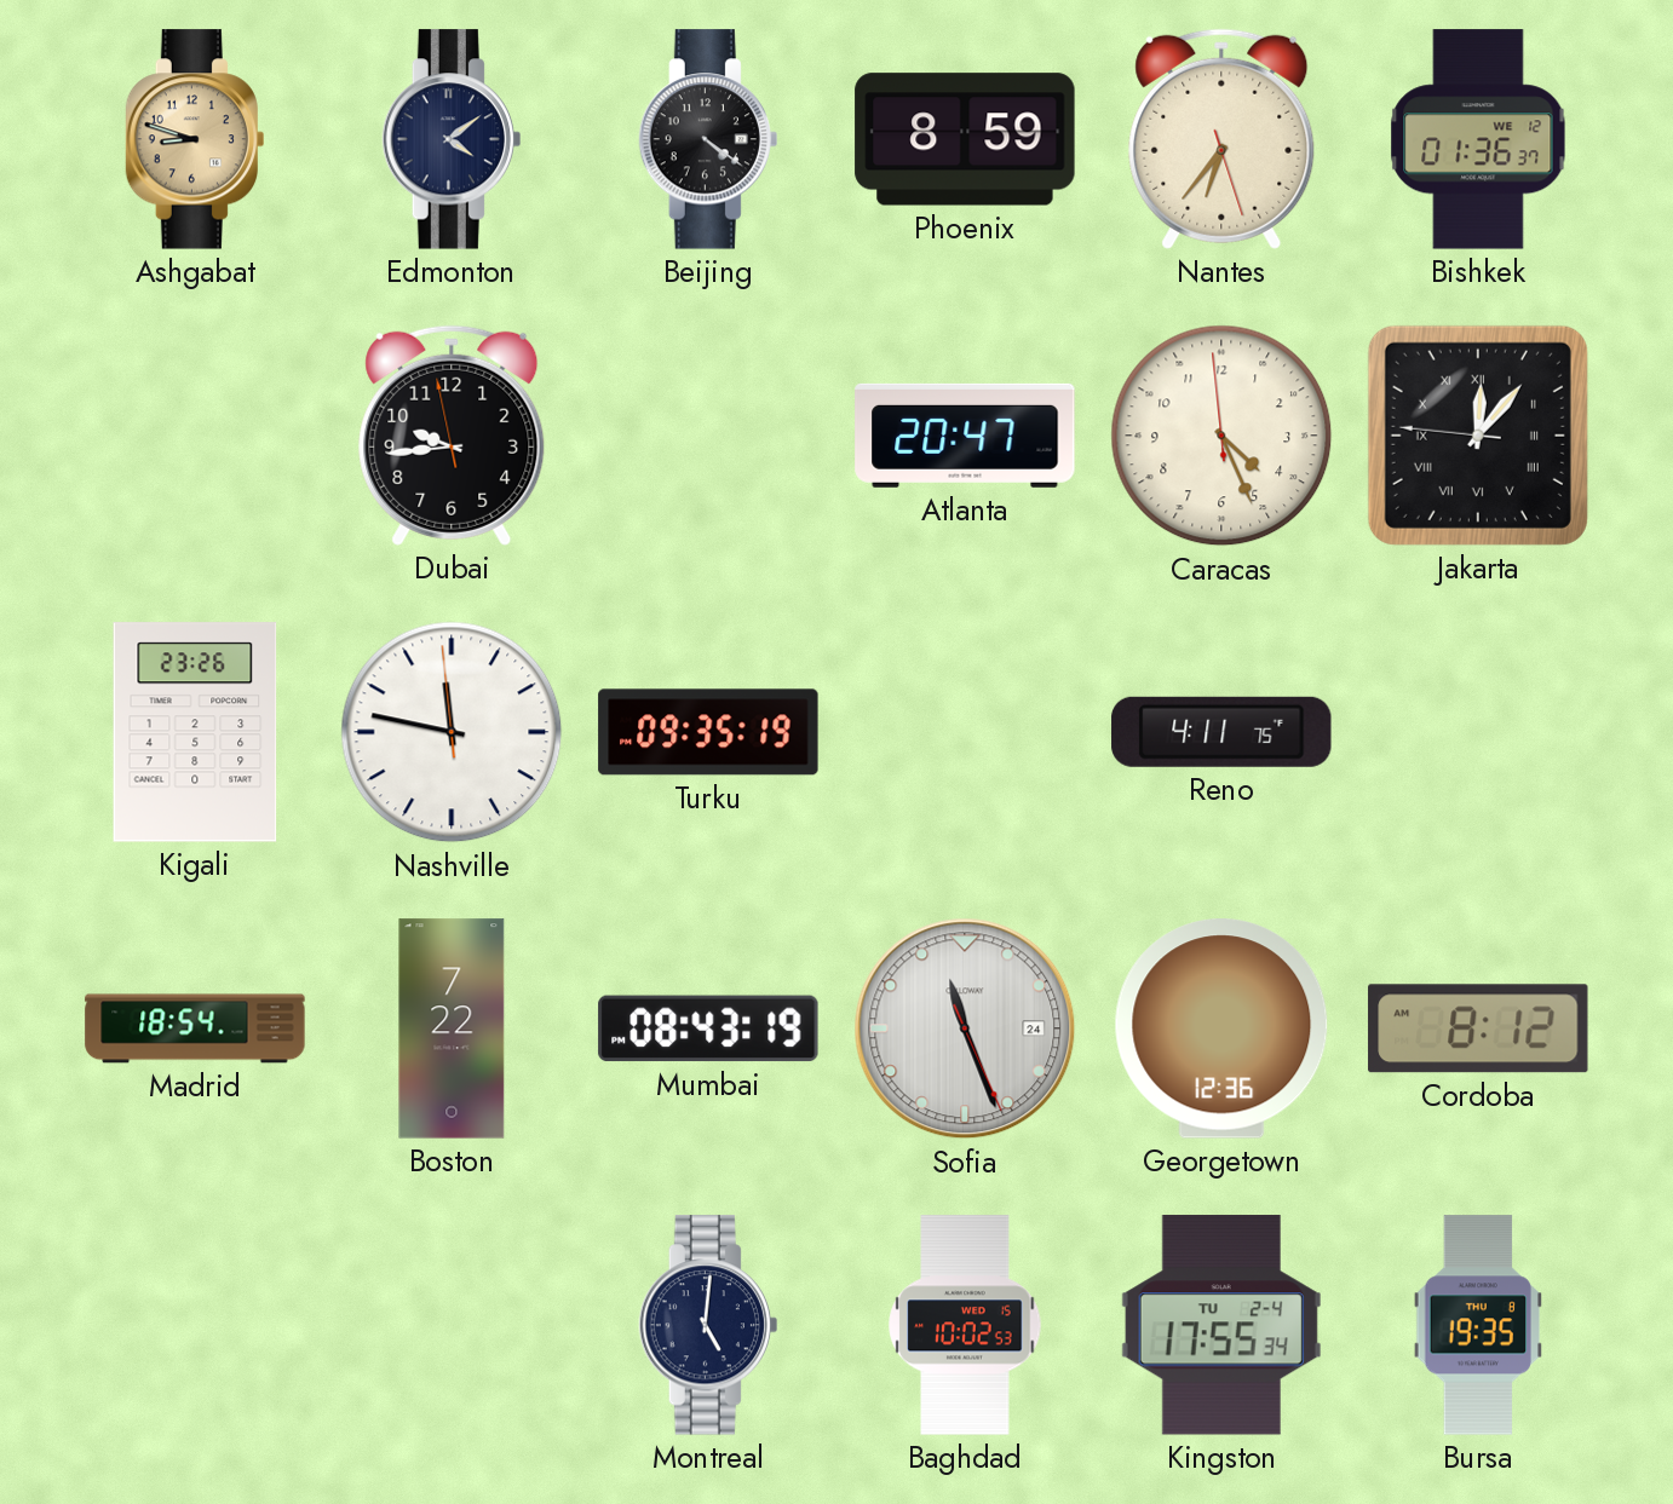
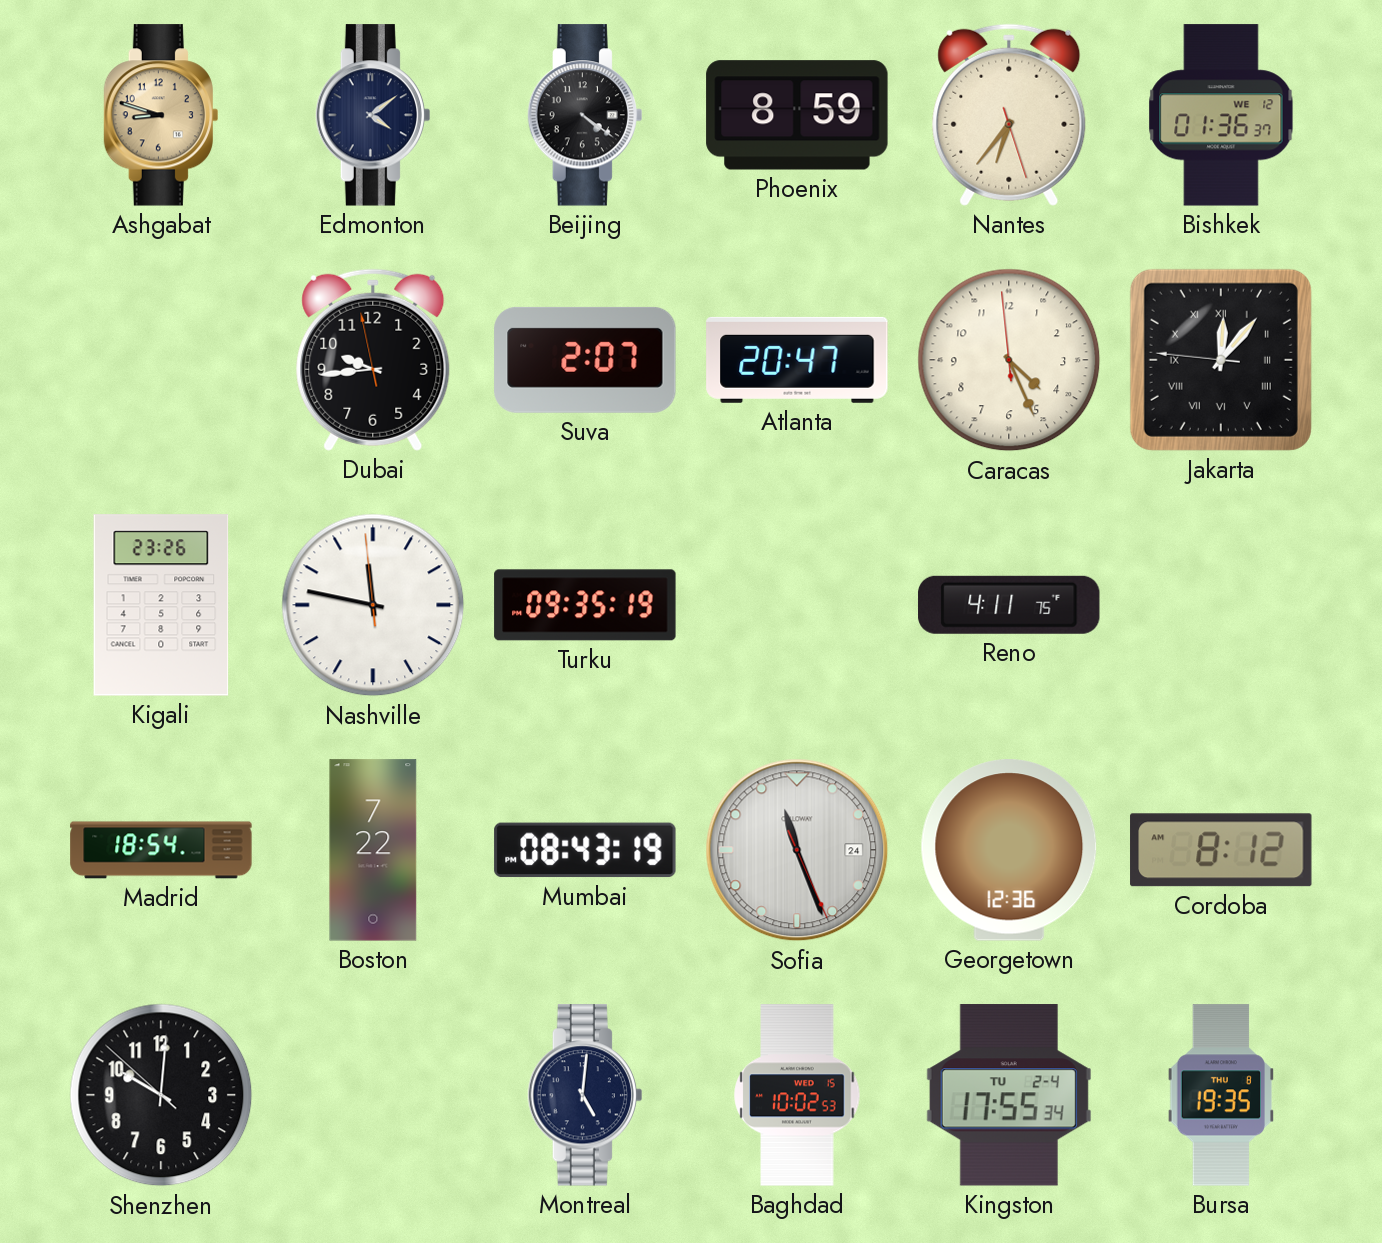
Suva: none -> 2:07
Shenzhen: none -> 10:00
